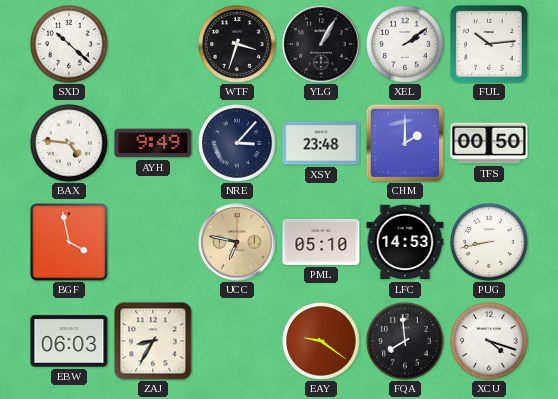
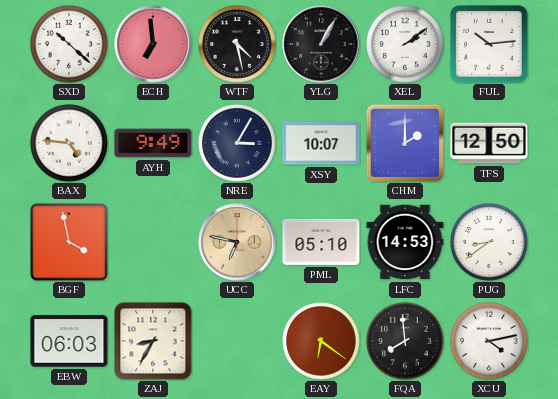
ECH: none -> 6:59
WTF: 3:33 -> 4:28
NRE: 3:07 -> 3:05
XSY: 23:48 -> 10:07
TFS: 00:50 -> 12:50
PUG: 8:43 -> 8:39
EAY: 9:21 -> 6:21
XCU: 4:18 -> 4:13
